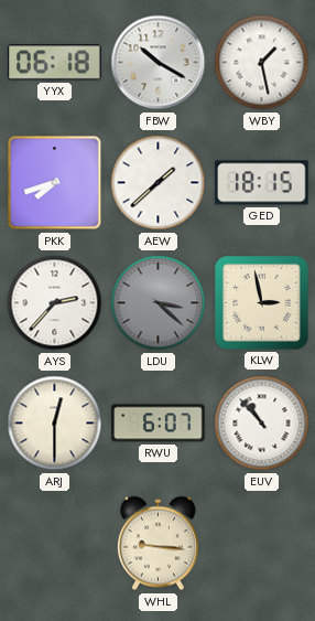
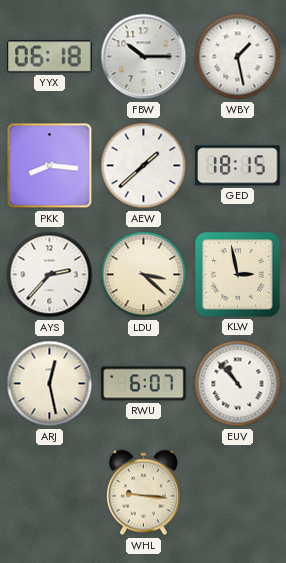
FBW: 10:20 -> 10:15
PKK: 7:42 -> 8:16
LDU dial: grey -> cream
ARJ: 12:30 -> 12:28
